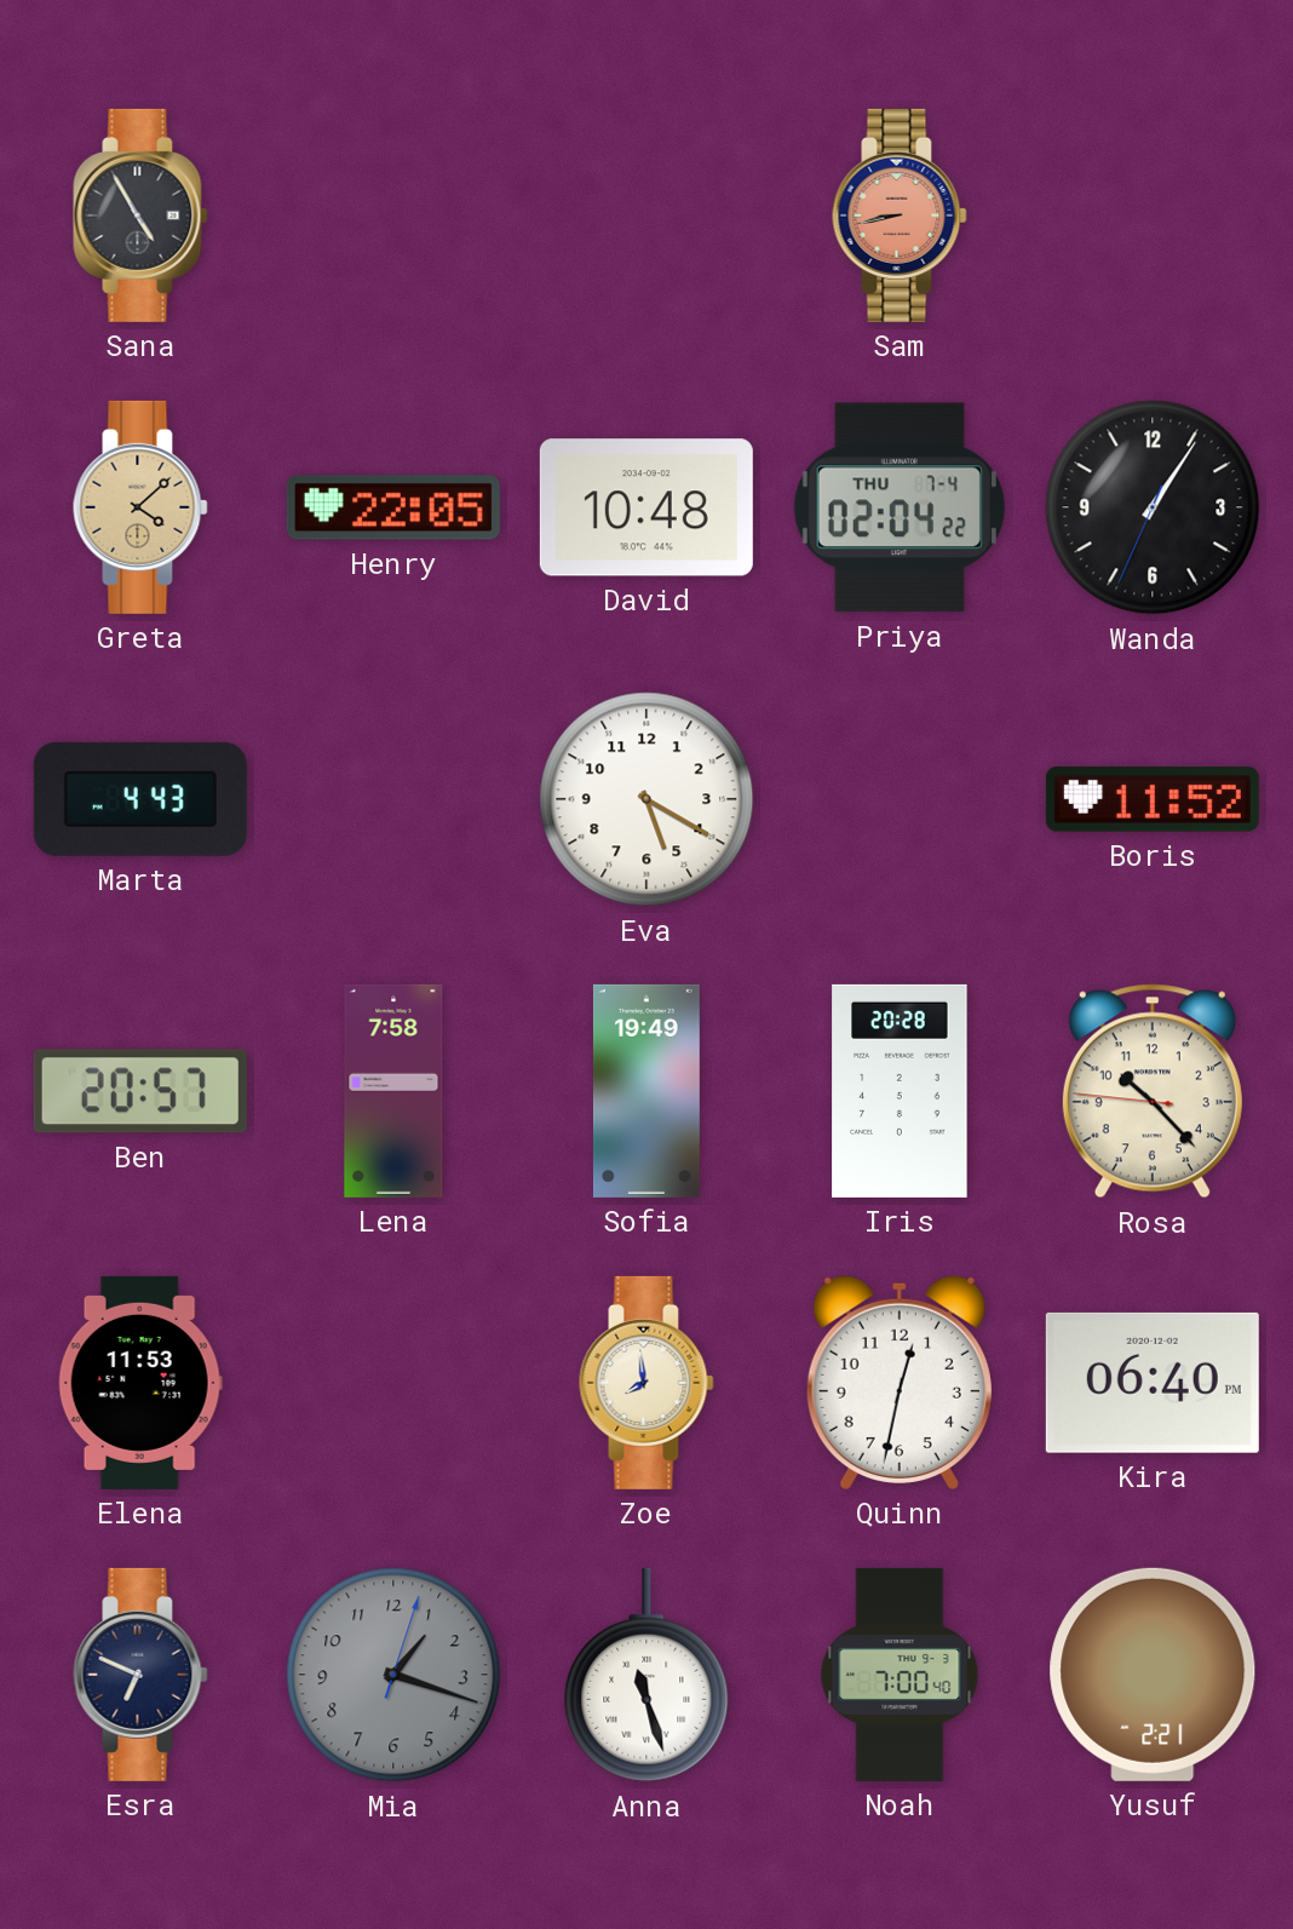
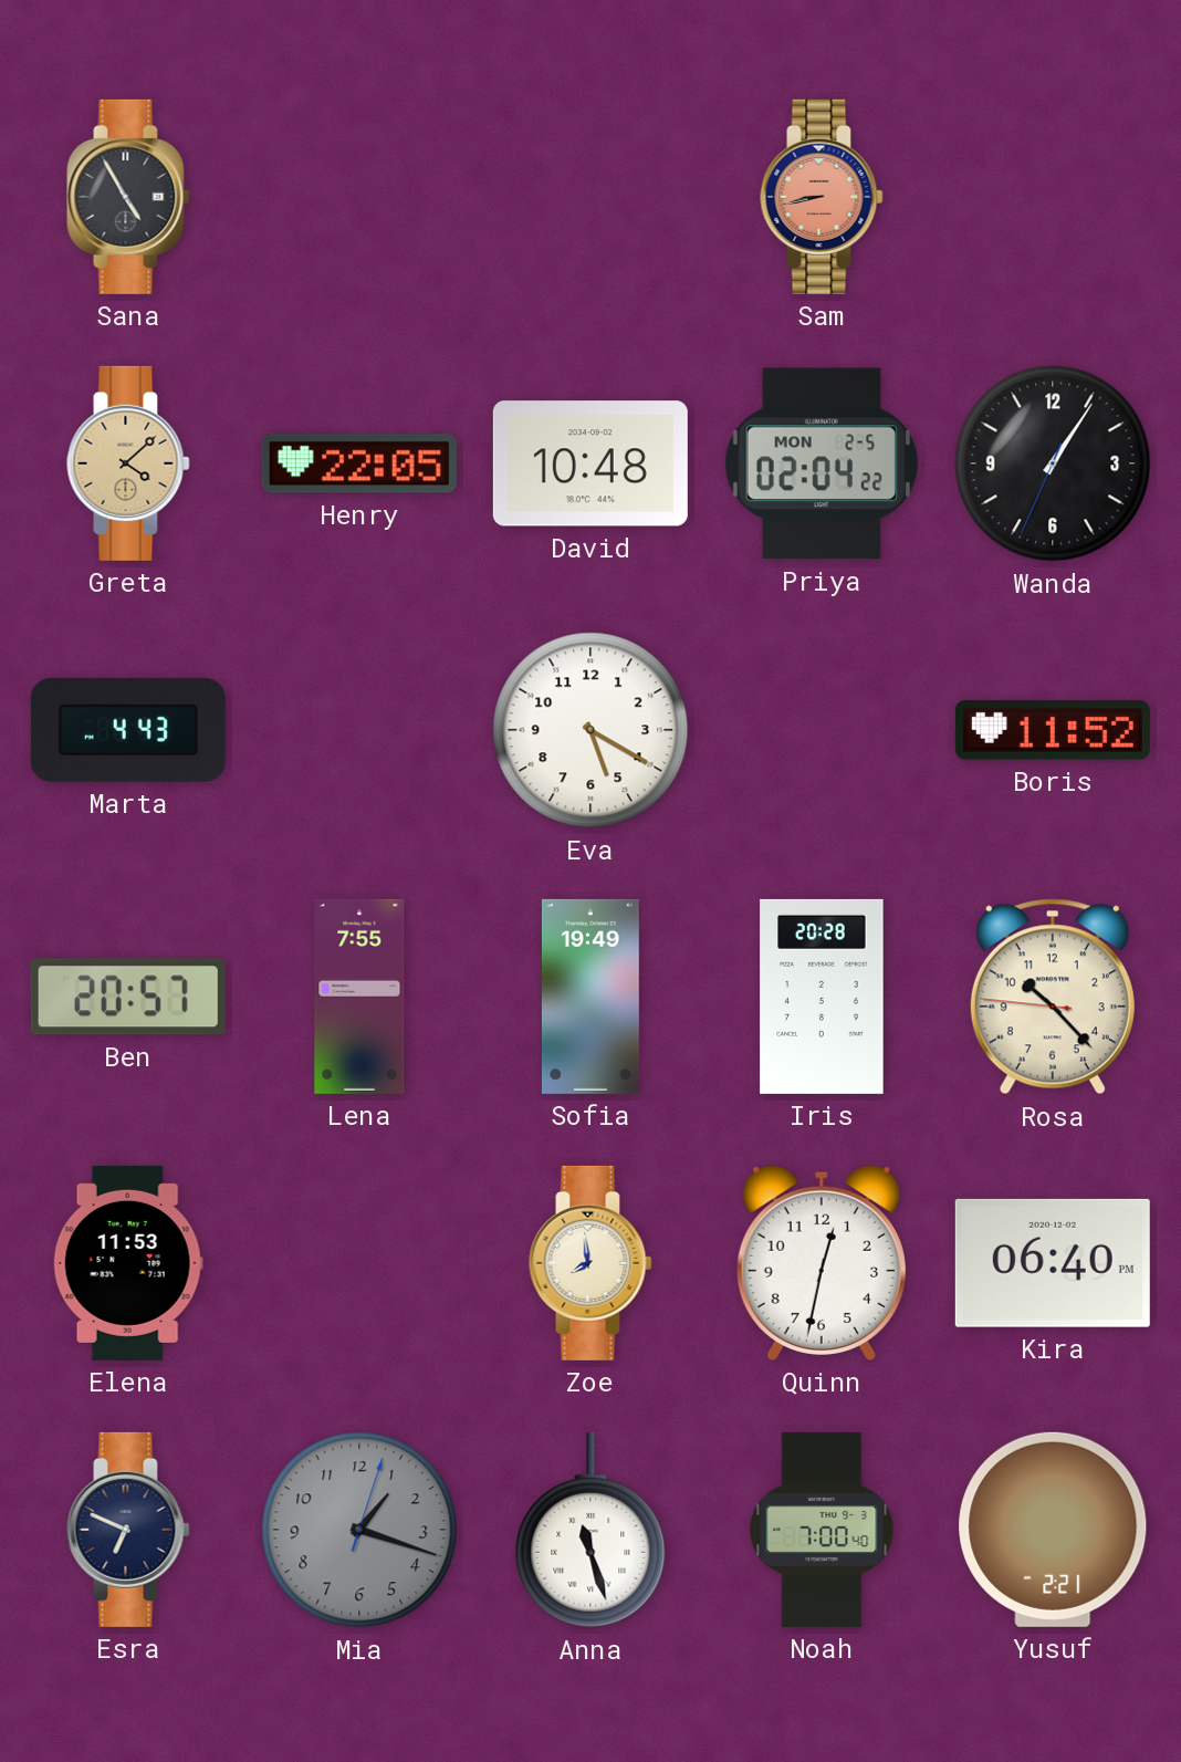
Priya date: THU 7-4 -> MON 2-5
Lena: 7:58 -> 7:55
